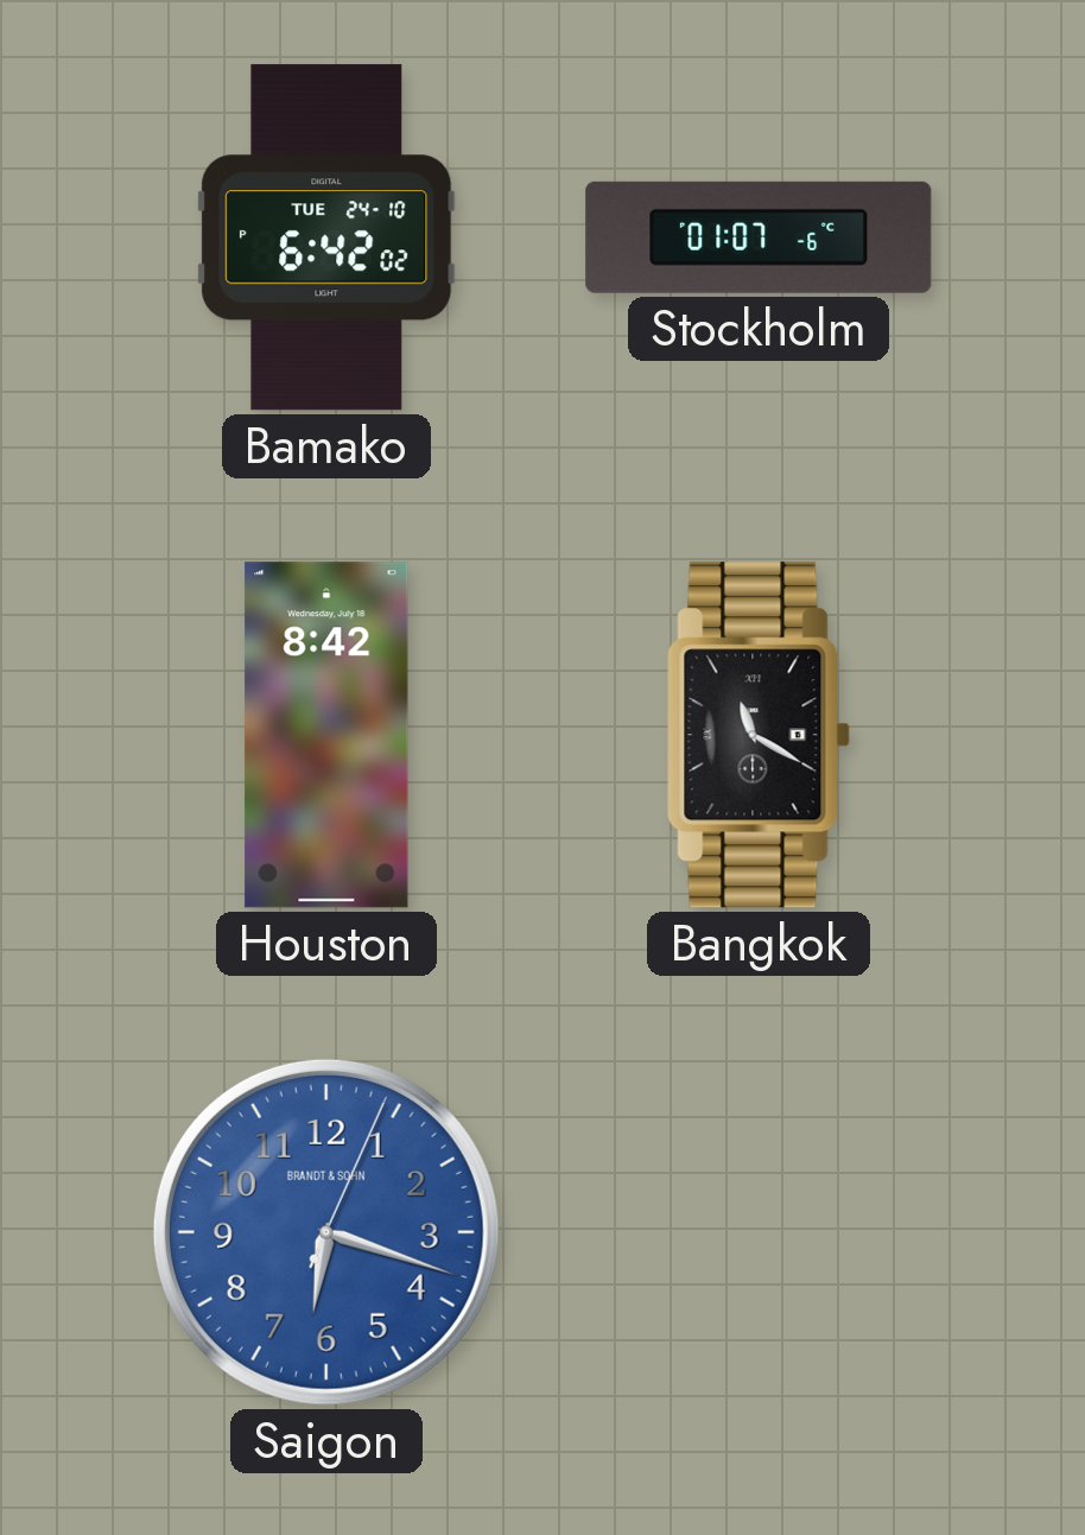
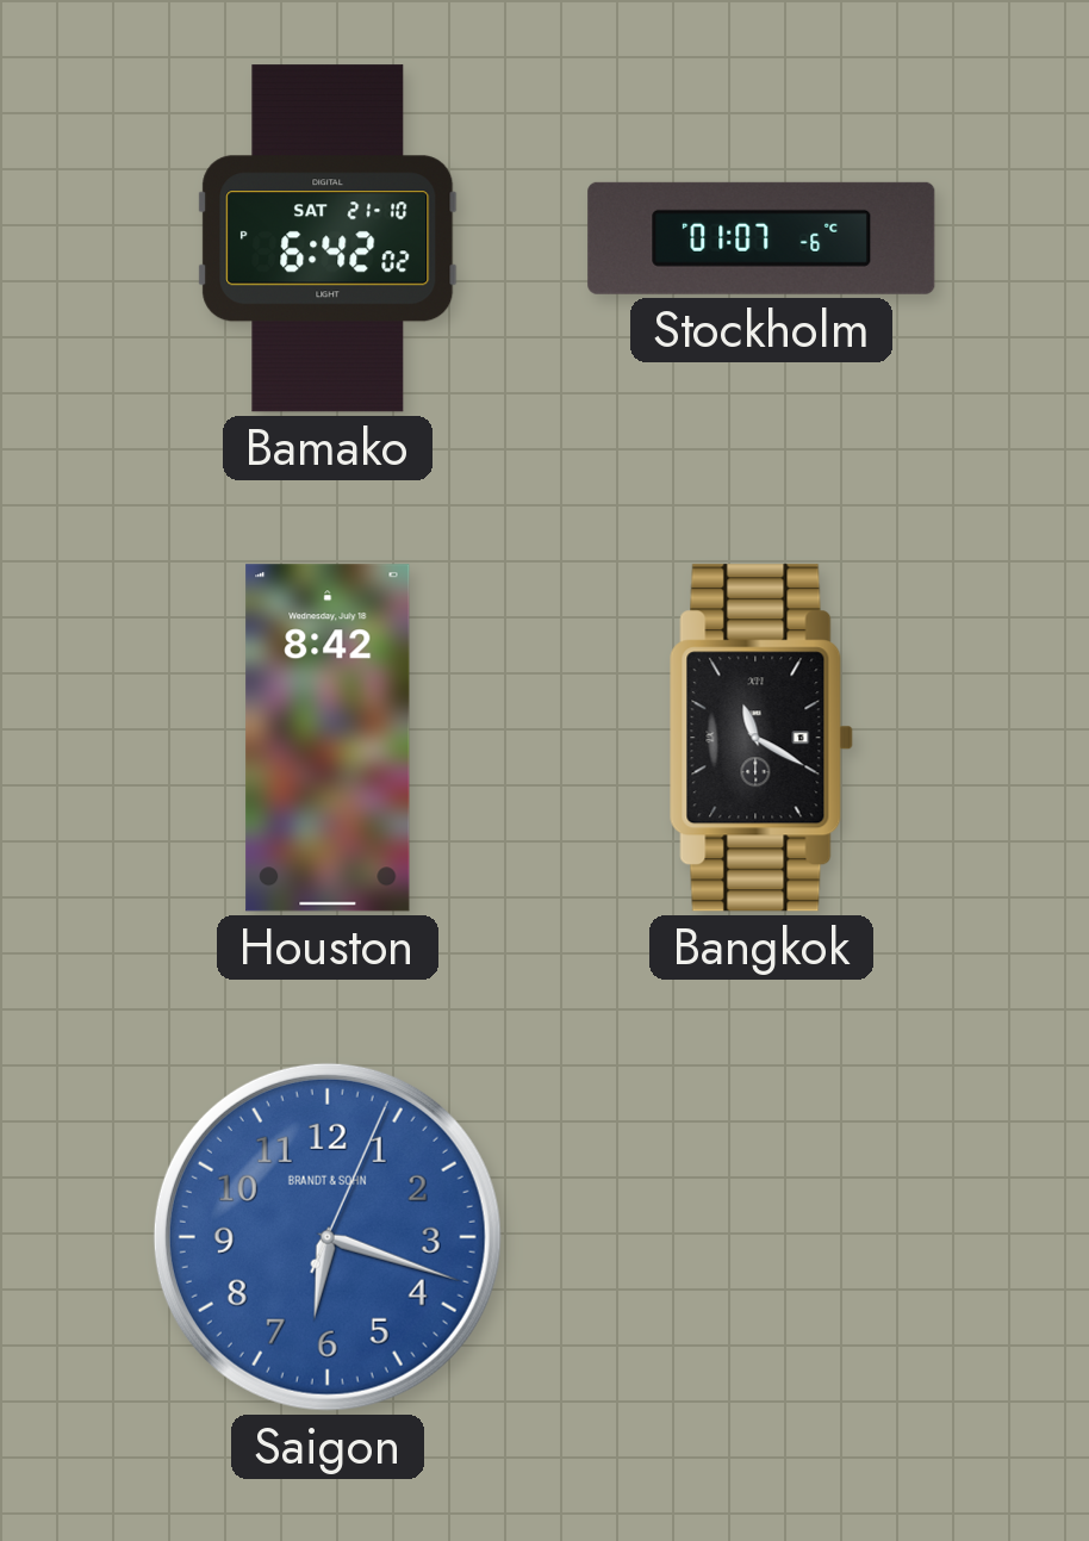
Bamako date: TUE 24-10 -> SAT 21-10
